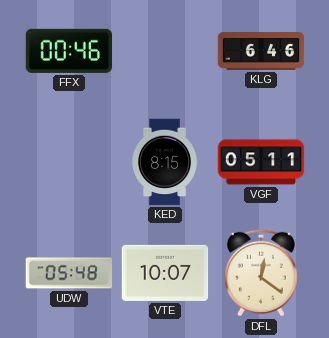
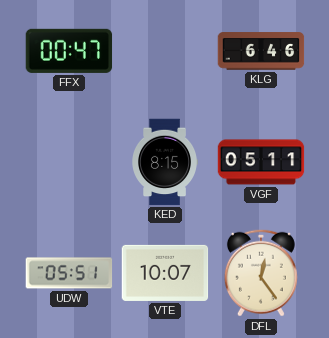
FFX: 00:46 -> 00:47
UDW: 05:48 -> 05:51
DFL: 12:21 -> 12:24
